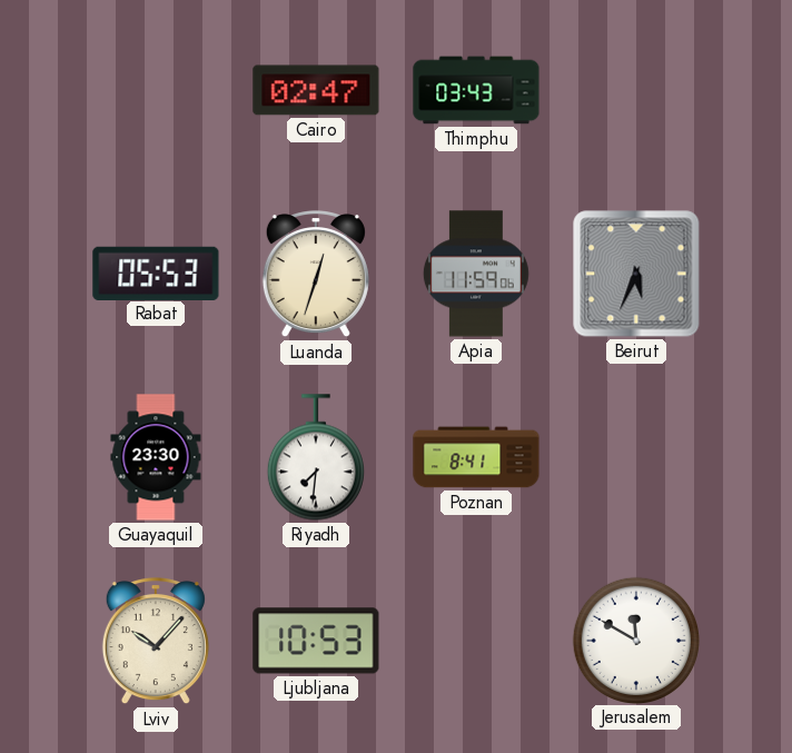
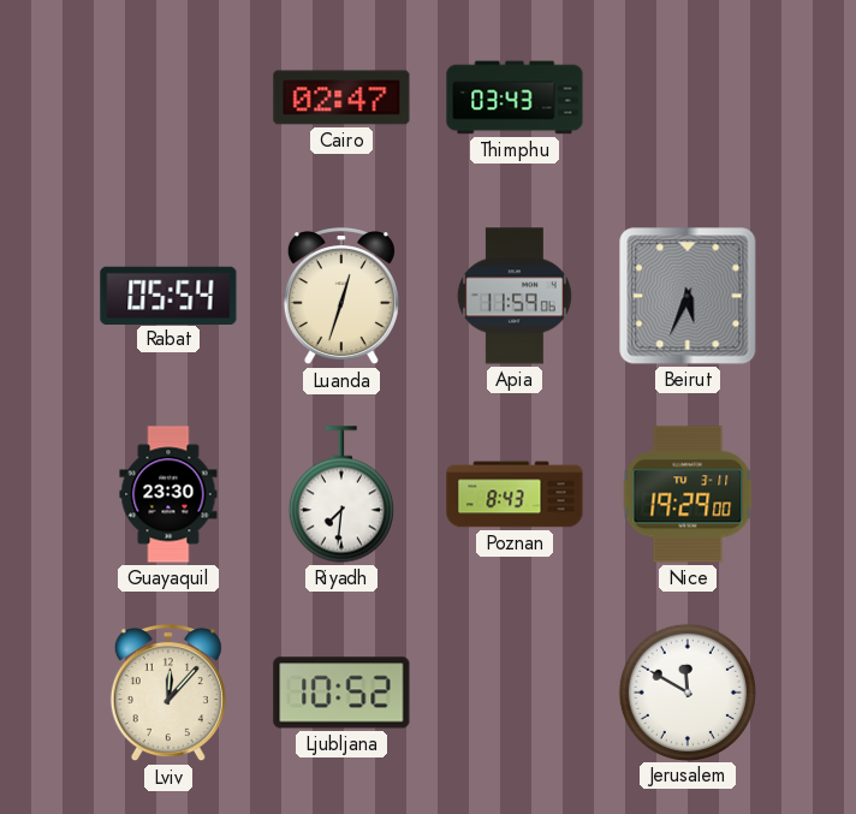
Rabat: 05:53 -> 05:54
Poznan: 8:41 -> 8:43
Nice: none -> 19:29
Lviv: 10:07 -> 12:07
Ljubljana: 10:53 -> 10:52
